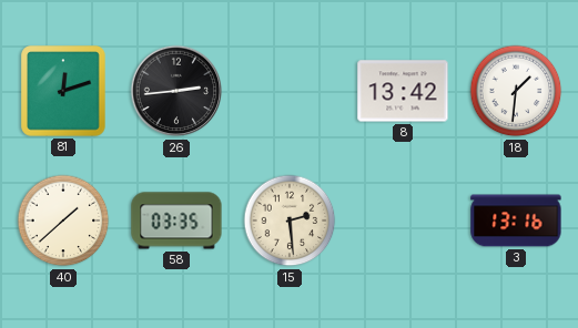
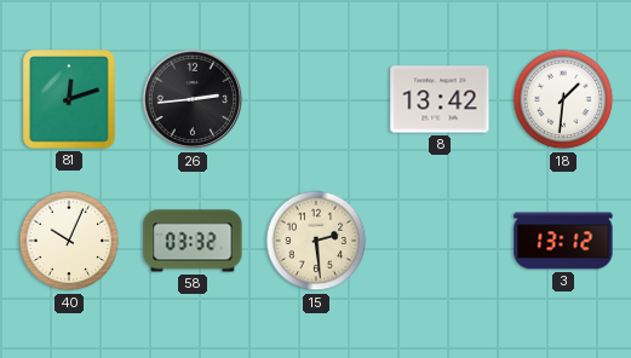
40: 1:38 -> 10:04
58: 03:35 -> 03:32
3: 13:16 -> 13:12
